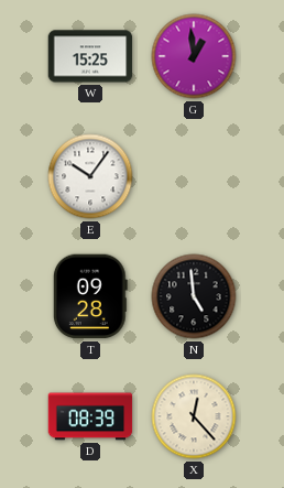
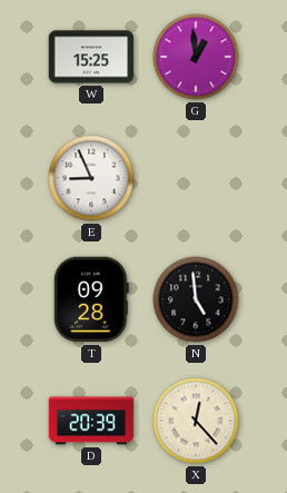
E: 10:06 -> 8:56
D: 08:39 -> 20:39
